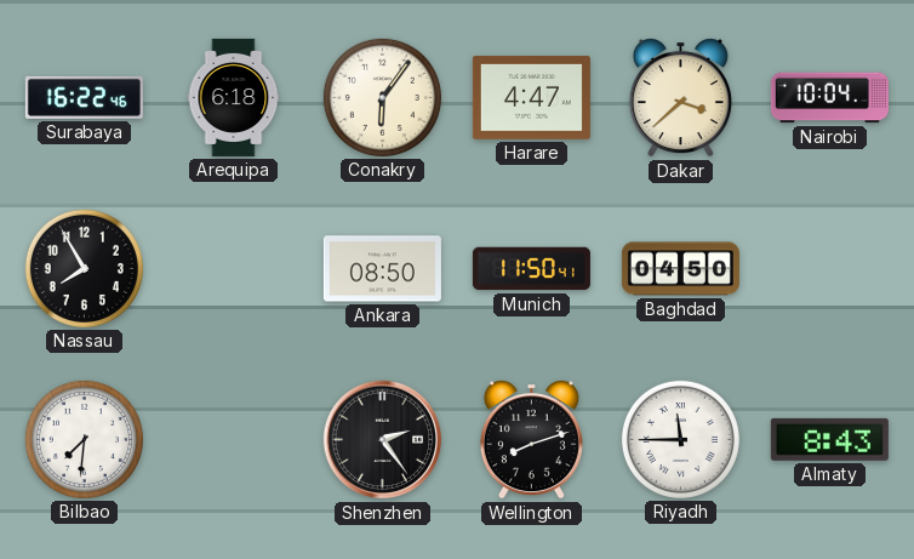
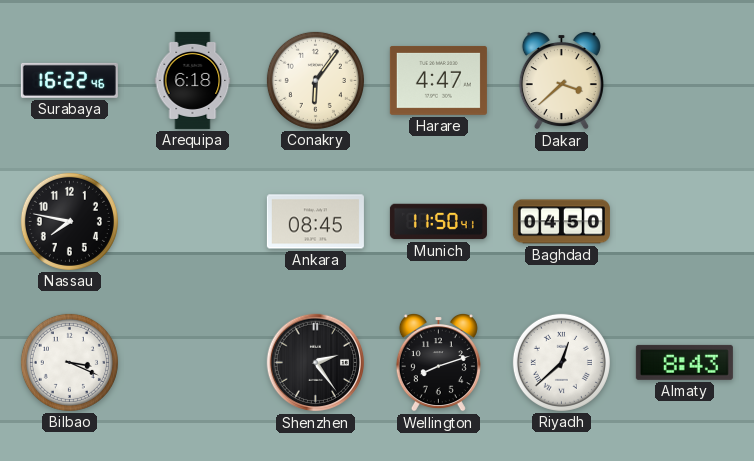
Nairobi: 10:04 -> none
Nassau: 7:55 -> 7:47
Ankara: 08:50 -> 08:45
Bilbao: 7:31 -> 3:19
Riyadh: 11:45 -> 12:38
